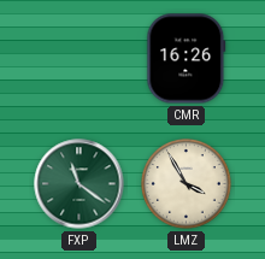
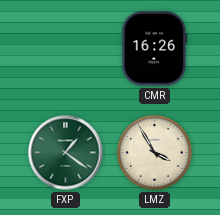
FXP: 11:21 -> 1:21
